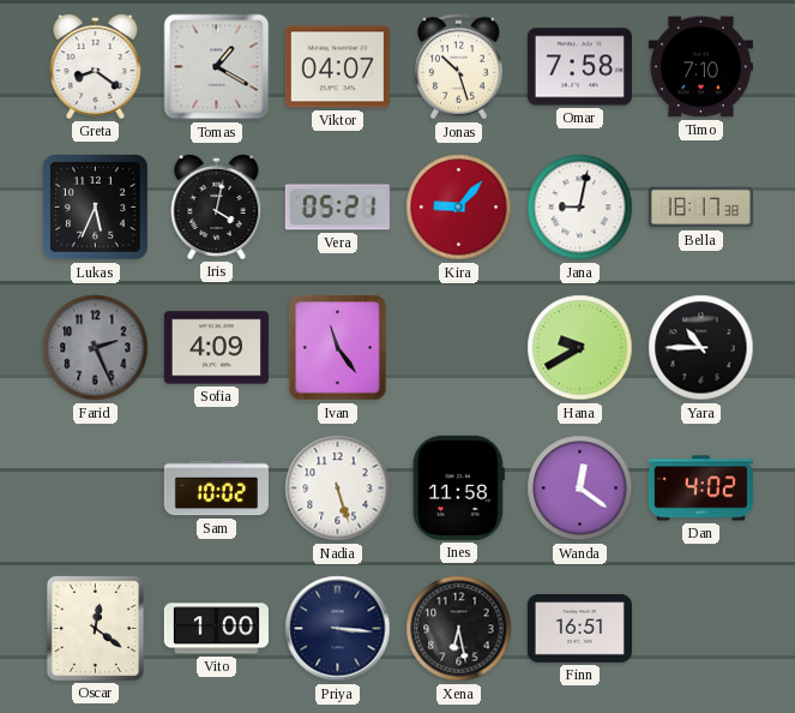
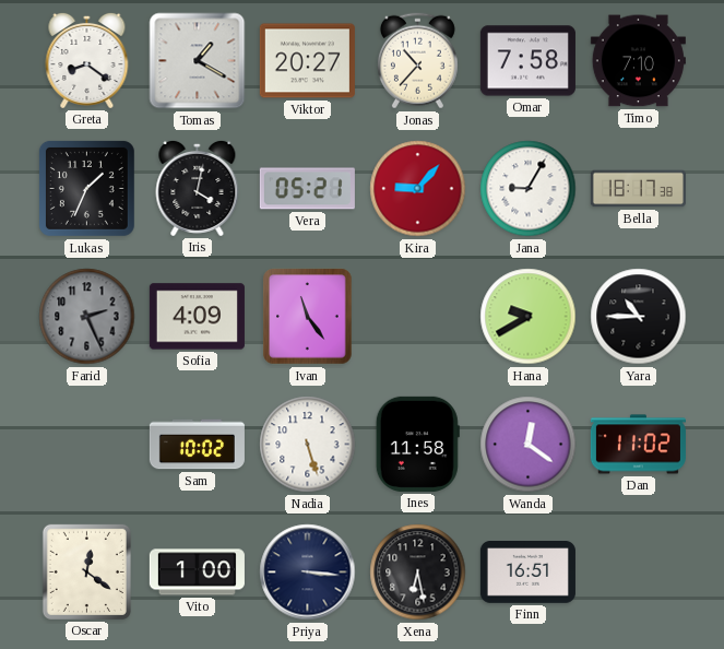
Viktor: 04:07 -> 20:27
Jonas: 10:27 -> 10:37
Lukas: 5:34 -> 1:34
Jana: 9:02 -> 9:05
Dan: 4:02 -> 11:02
